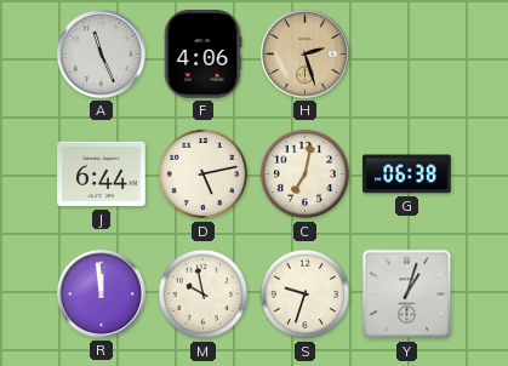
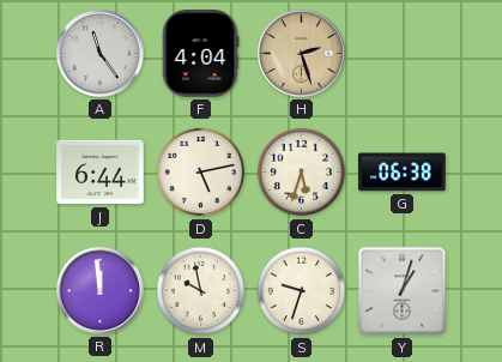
A: 11:26 -> 11:24
F: 4:06 -> 4:04
C: 7:02 -> 5:33
